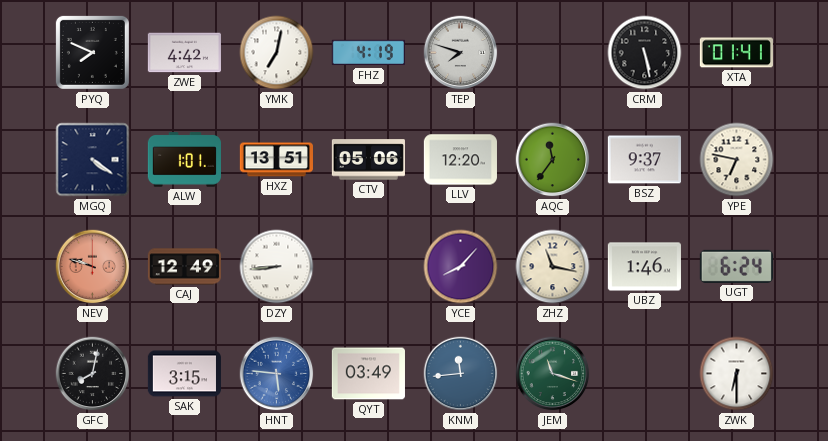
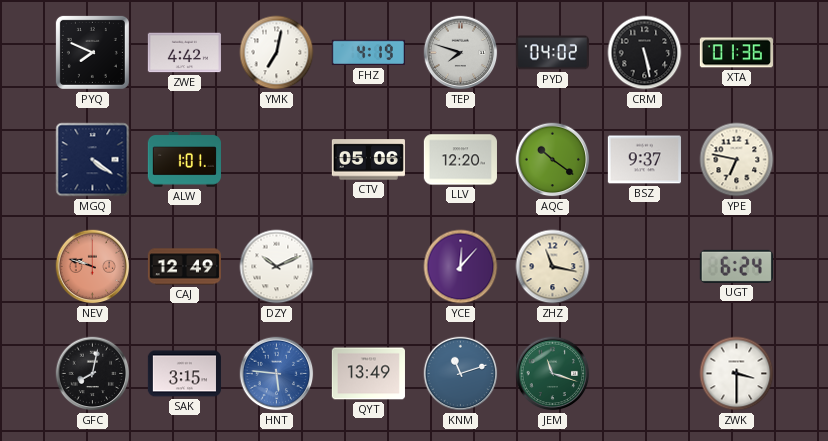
PYD: none -> 04:02
XTA: 01:41 -> 01:36
HXZ: 13:51 -> none
AQC: 11:36 -> 10:21
DZY: 8:44 -> 10:11
YCE: 8:07 -> 12:07
UBZ: 1:46 -> none
QYT: 03:49 -> 13:49
KNM: 11:44 -> 11:12
ZWK: 6:30 -> 3:30
